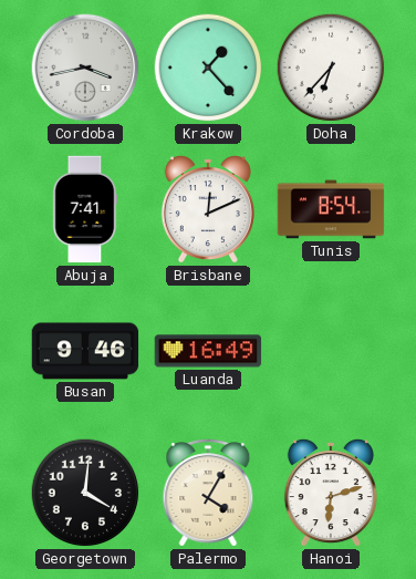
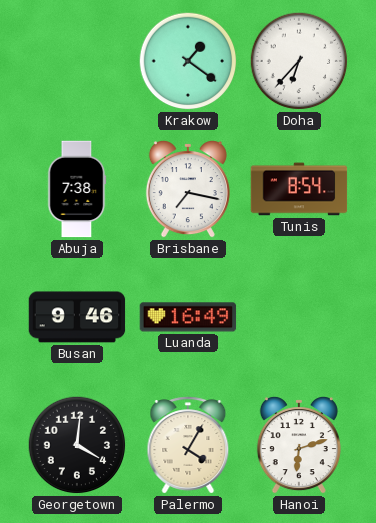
Cordoba: 3:43 -> none
Krakow: 1:23 -> 1:21
Abuja: 7:41 -> 7:38
Brisbane: 12:11 -> 7:17
